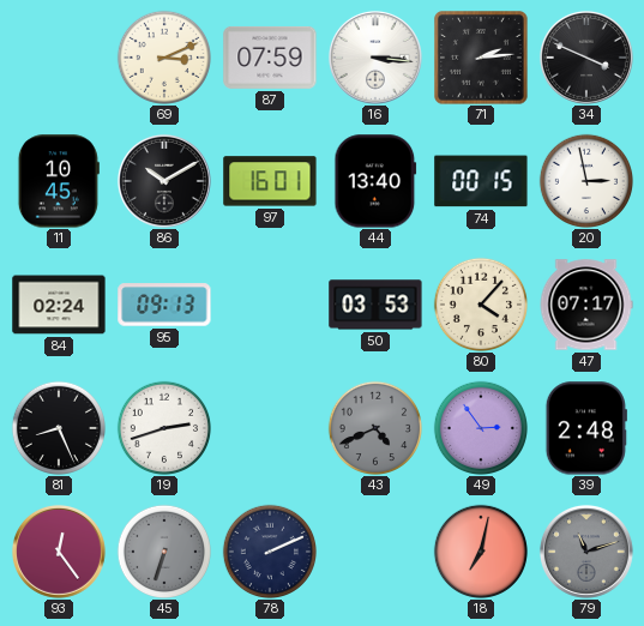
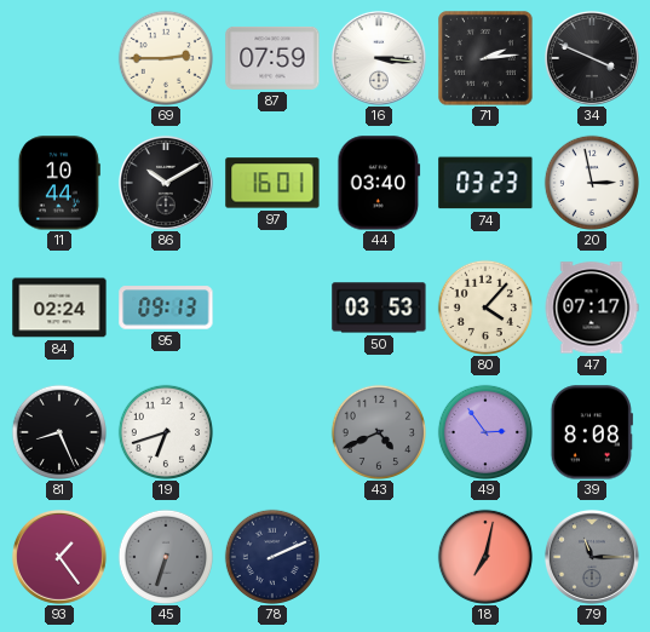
69: 3:11 -> 2:45
11: 10:45 -> 10:44
44: 13:40 -> 03:40
74: 00:15 -> 03:23
19: 2:42 -> 6:42
39: 2:48 -> 8:08
93: 12:24 -> 1:24
79: 11:12 -> 11:15
